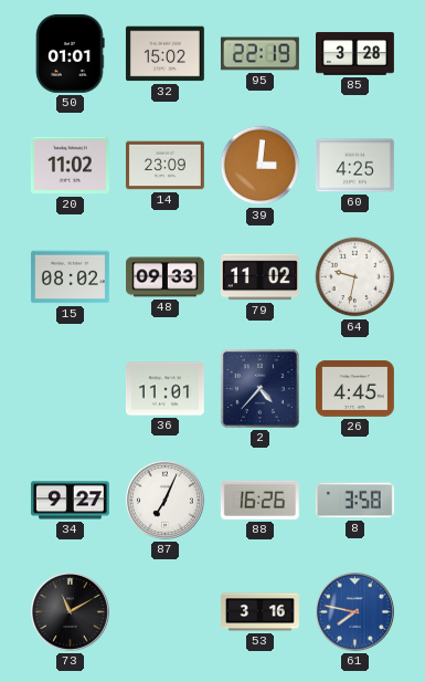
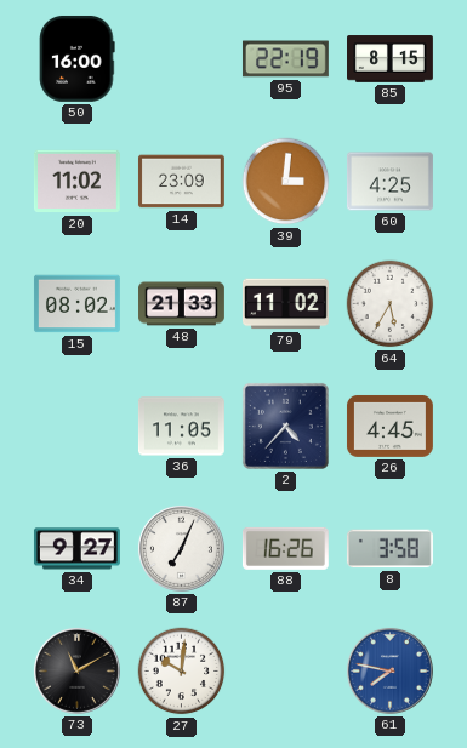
50: 01:01 -> 16:00
32: 15:02 -> none
85: 3:28 -> 8:15
48: 09:33 -> 21:33
64: 9:32 -> 5:35
36: 11:01 -> 11:05
27: none -> 10:01
53: 3:16 -> none
